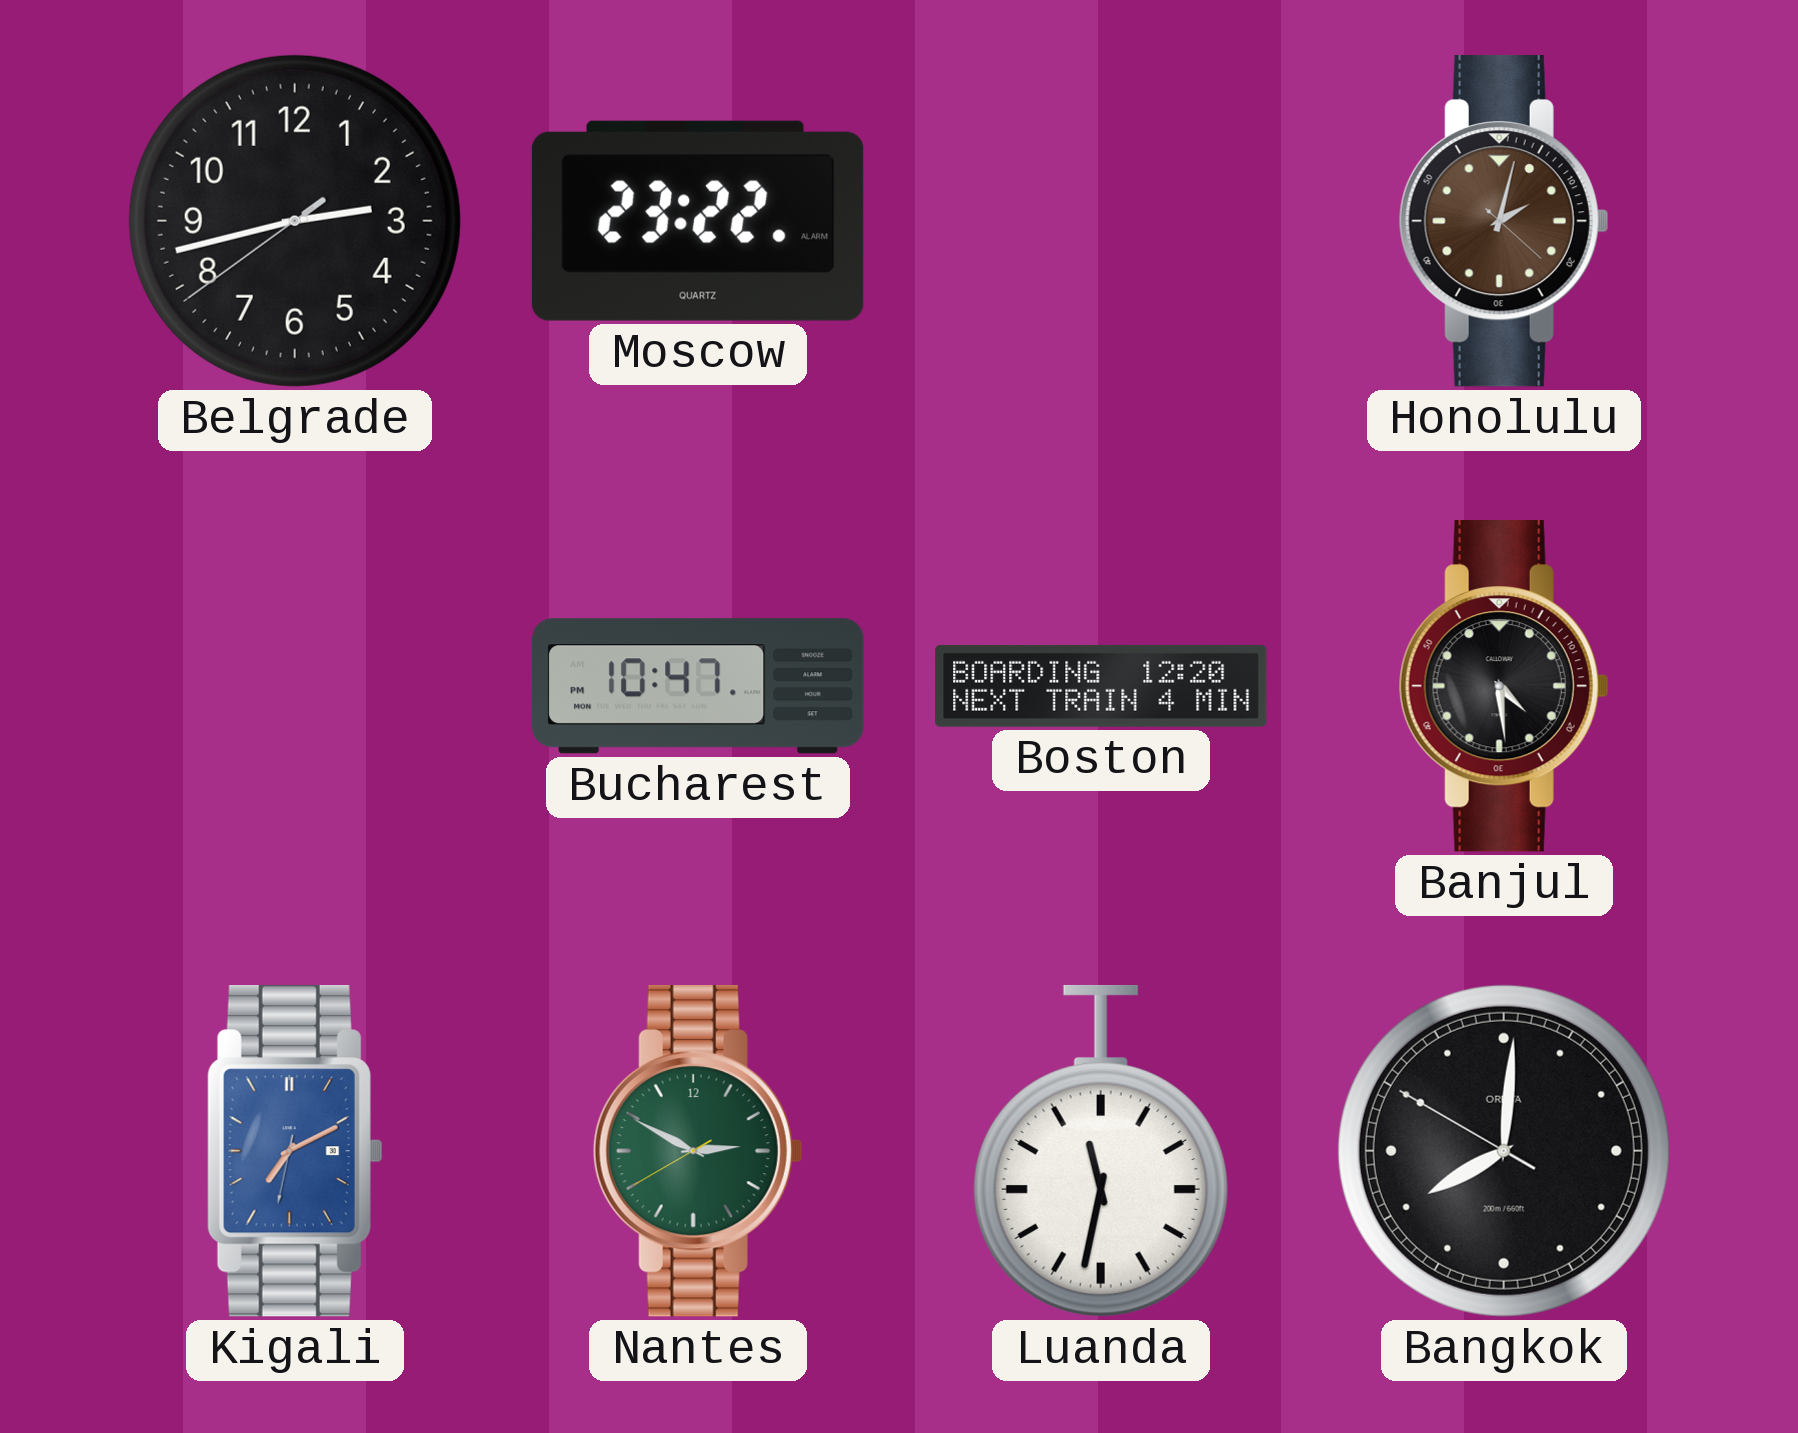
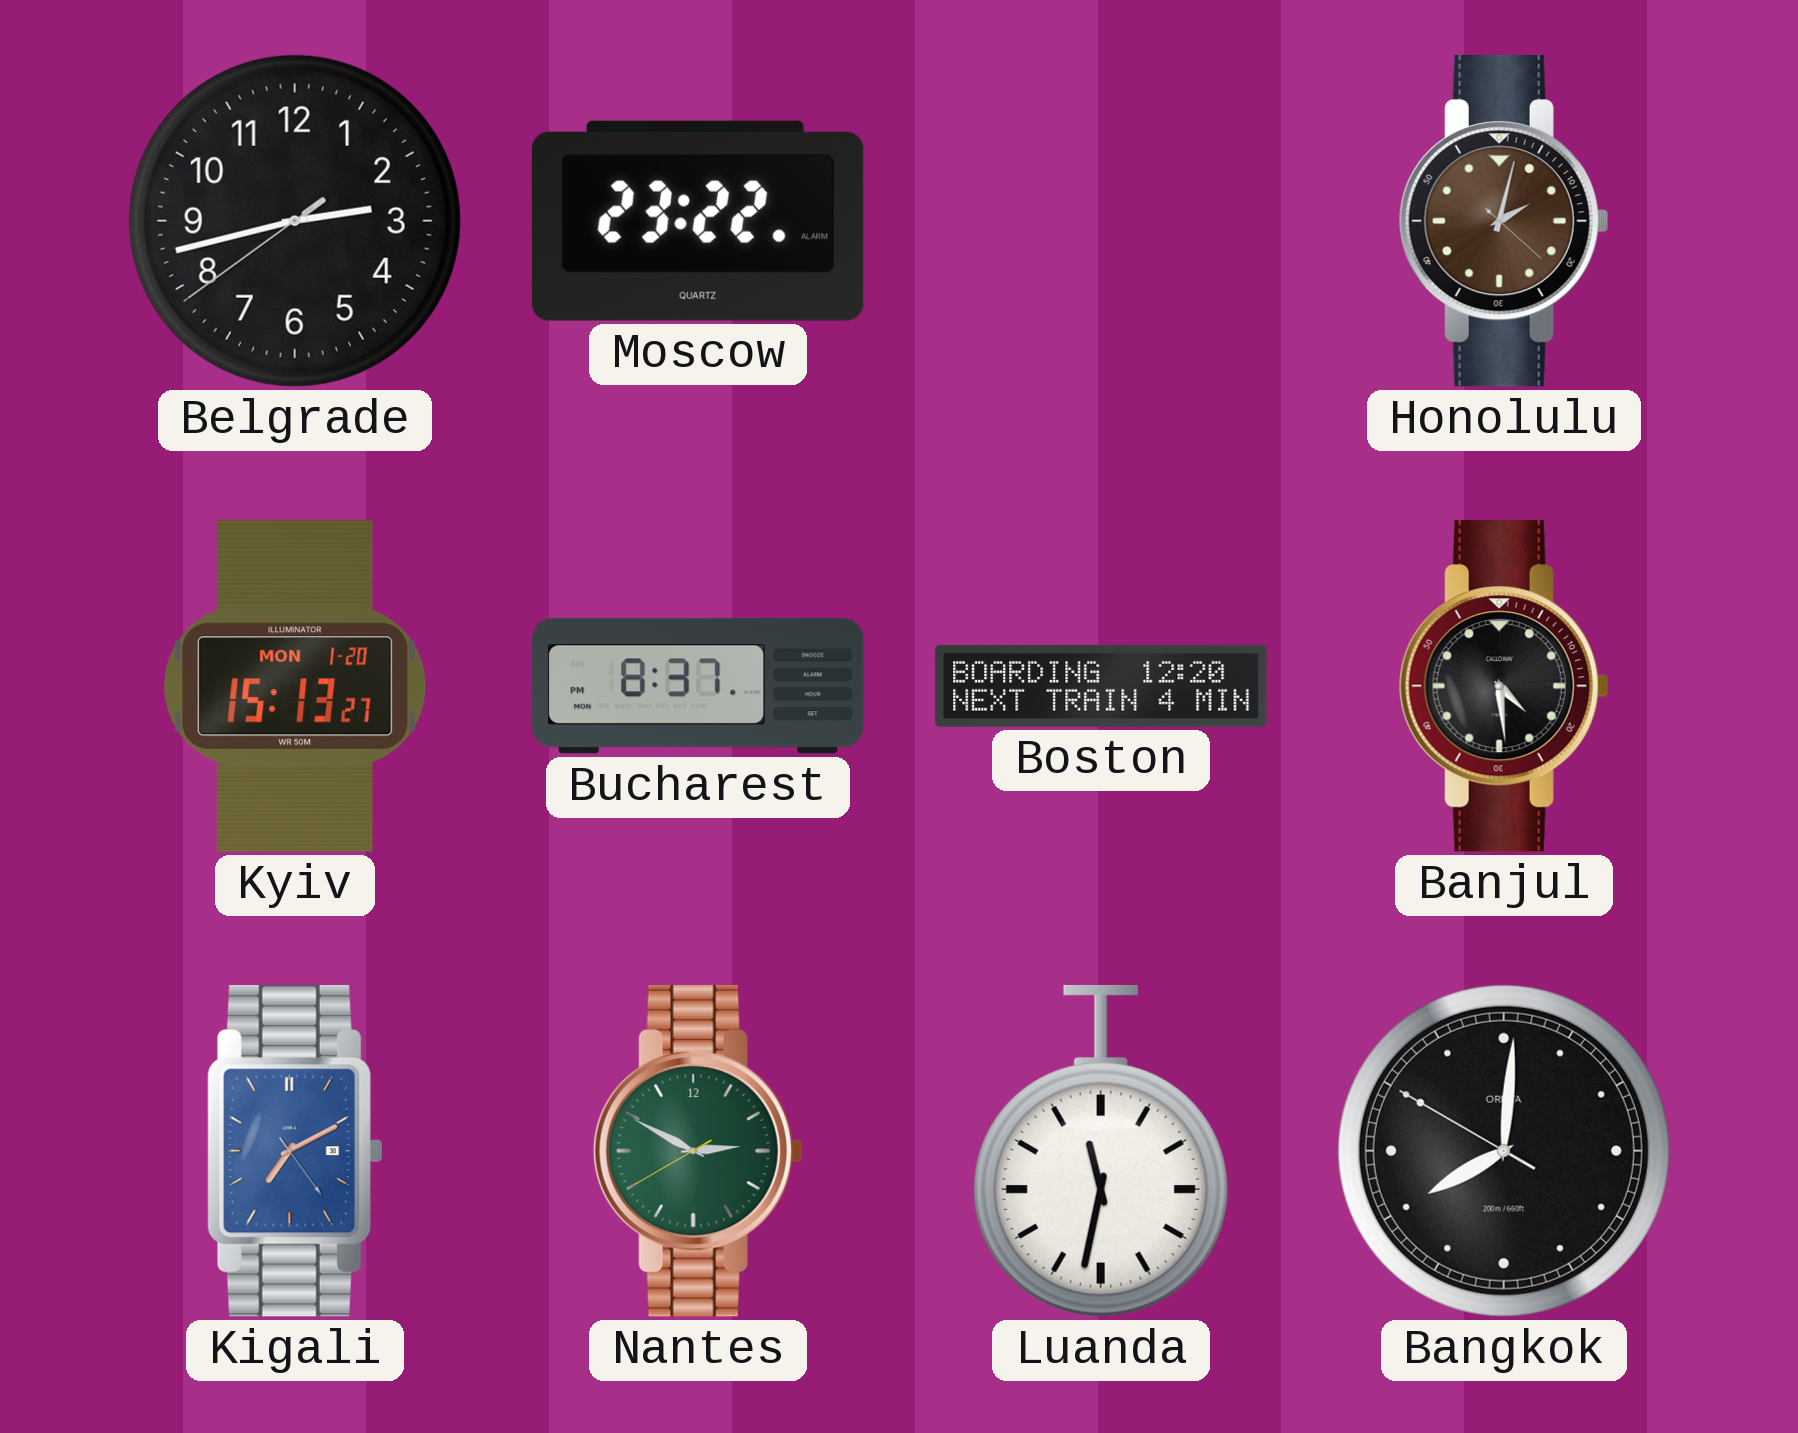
Kyiv: none -> 15:13
Bucharest: 10:47 -> 8:37
Kigali: 7:10:32 -> 7:10:24
